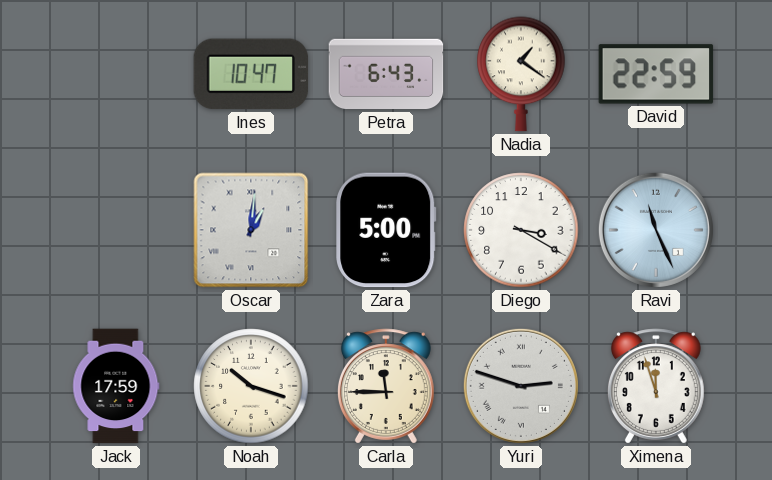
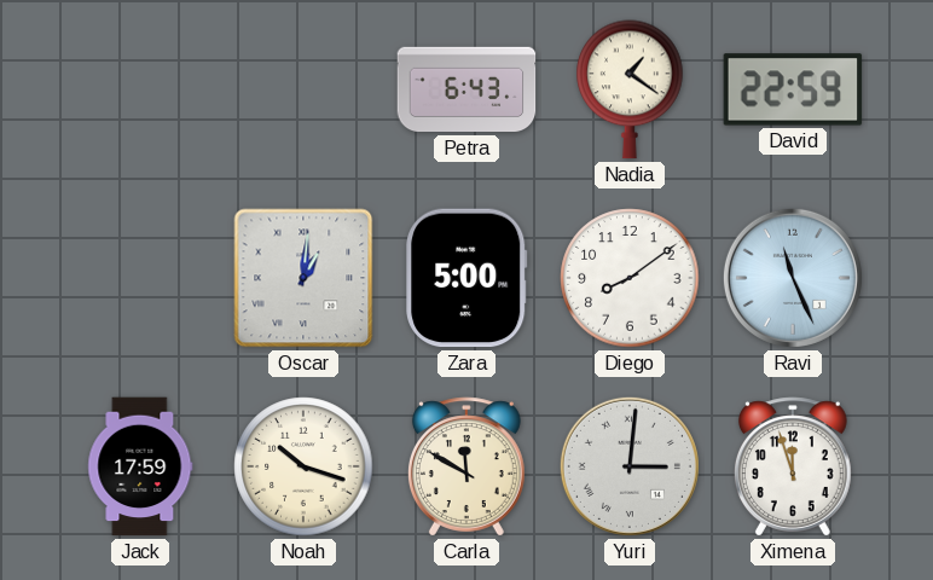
Ines: 10:47 -> none
Diego: 3:20 -> 8:09
Carla: 11:45 -> 11:50
Yuri: 2:48 -> 3:01
